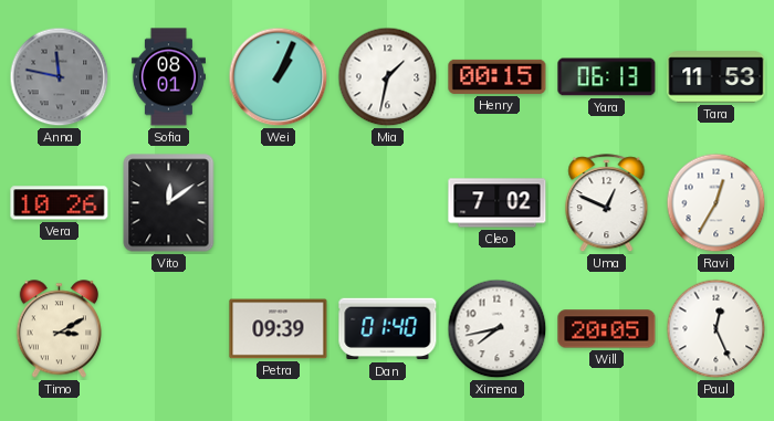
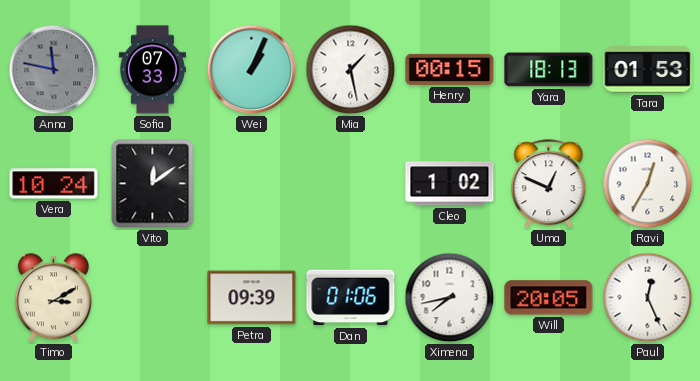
Sofia: 08:01 -> 07:33
Mia: 1:32 -> 1:28
Yara: 06:13 -> 18:13
Tara: 11:53 -> 01:53
Vera: 10:26 -> 10:24
Cleo: 7:02 -> 1:02
Dan: 01:40 -> 01:06
